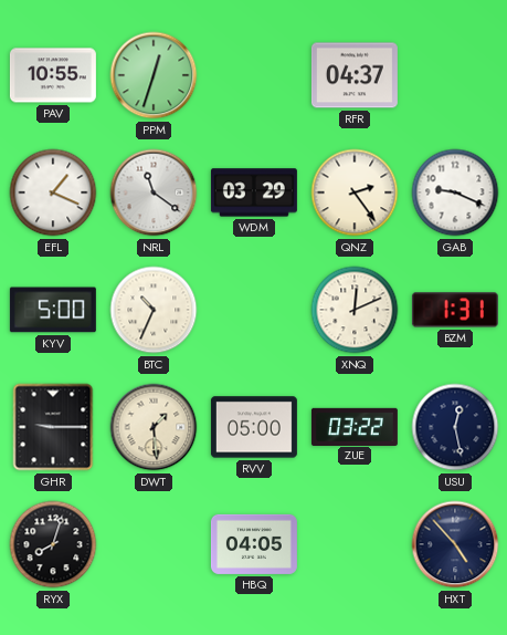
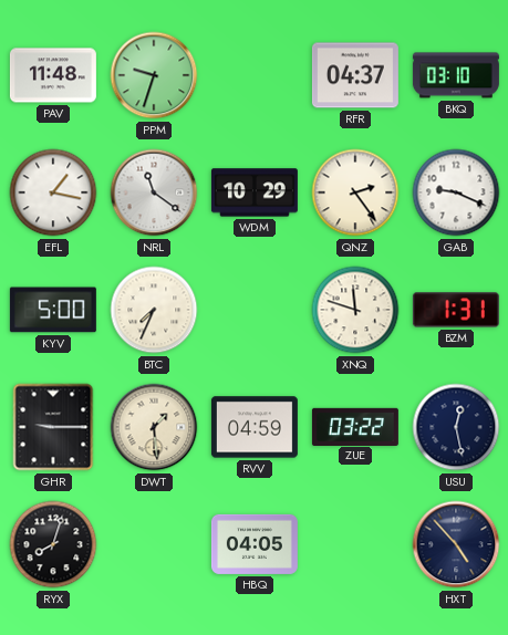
PAV: 10:55 -> 11:48
PPM: 12:33 -> 9:33
BKQ: none -> 03:10
EFL: 1:19 -> 1:17
WDM: 03:29 -> 10:29
BTC: 10:34 -> 7:34
XNQ: 12:11 -> 11:48
RVV: 05:00 -> 04:59
